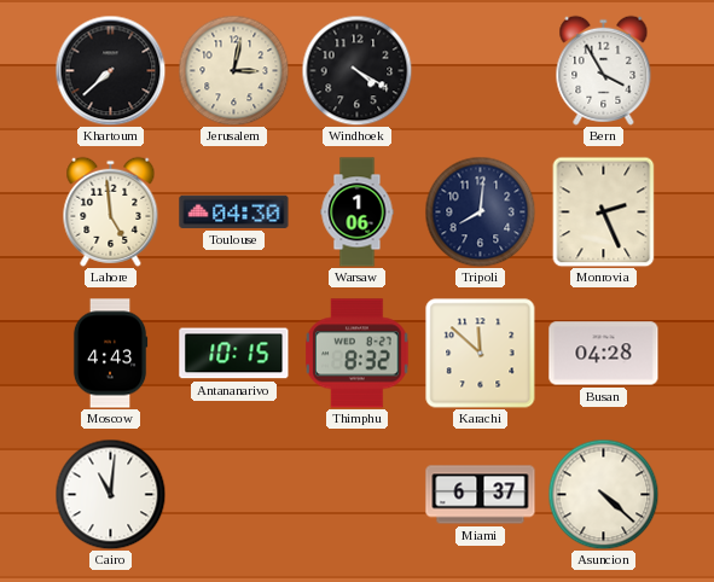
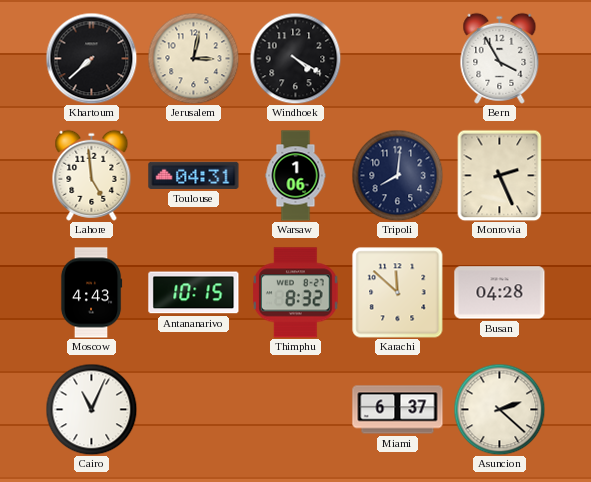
Toulouse: 04:30 -> 04:31
Cairo: 11:01 -> 11:04
Asuncion: 4:22 -> 2:22
